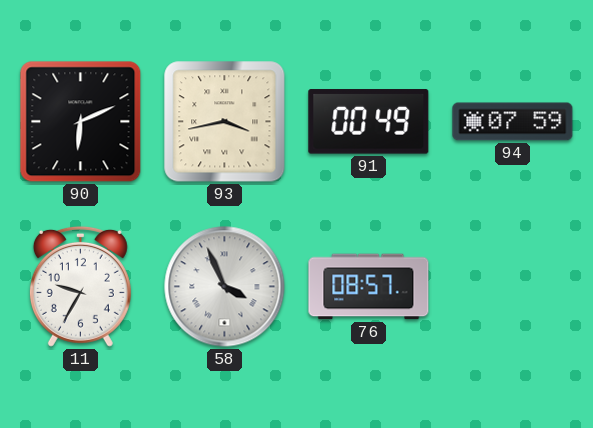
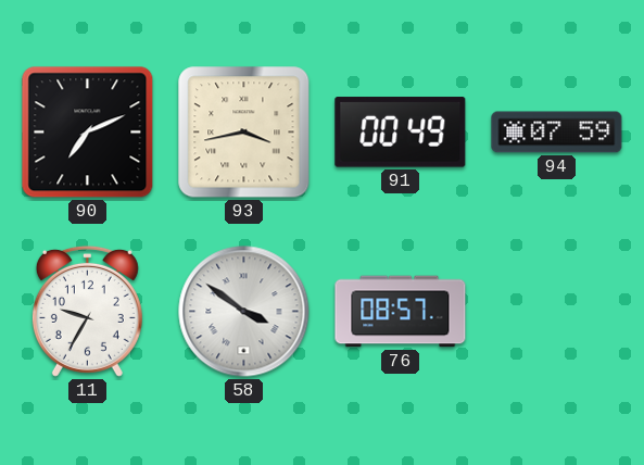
90: 6:11 -> 7:11
58: 3:56 -> 3:51
